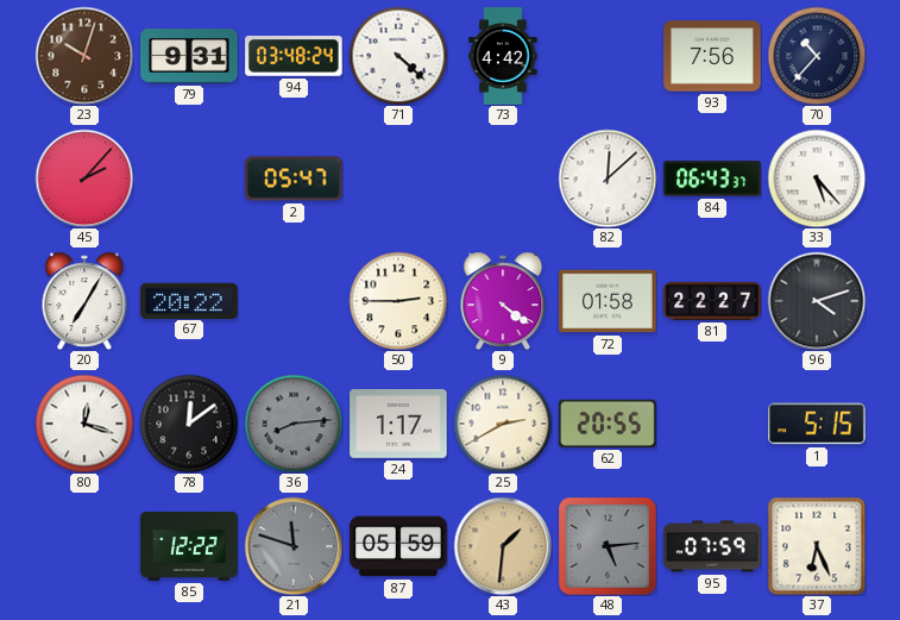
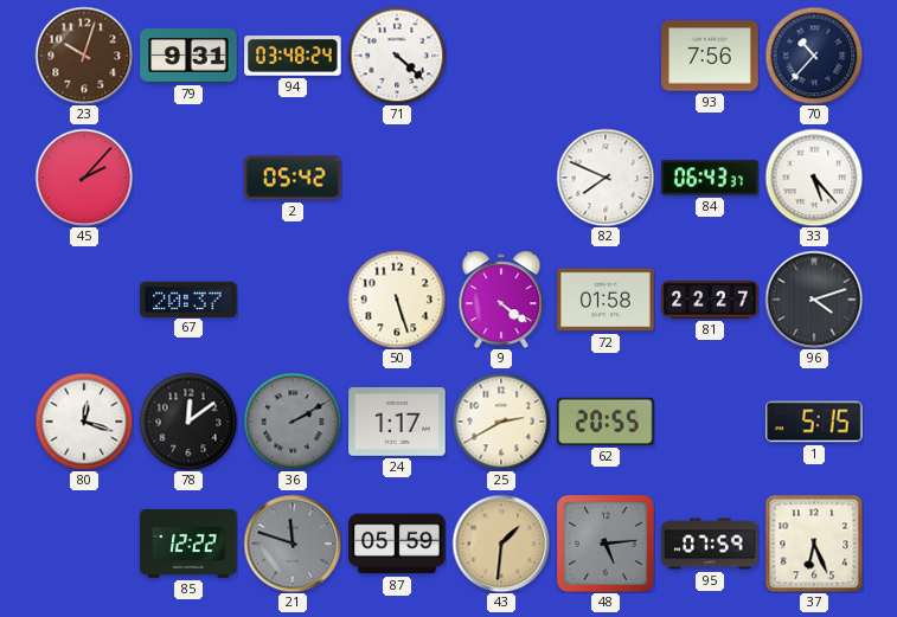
73: 4:42 -> none
2: 05:47 -> 05:42
82: 12:08 -> 7:49
20: 7:05 -> none
67: 20:22 -> 20:37
50: 2:45 -> 5:27
36: 8:14 -> 2:10
